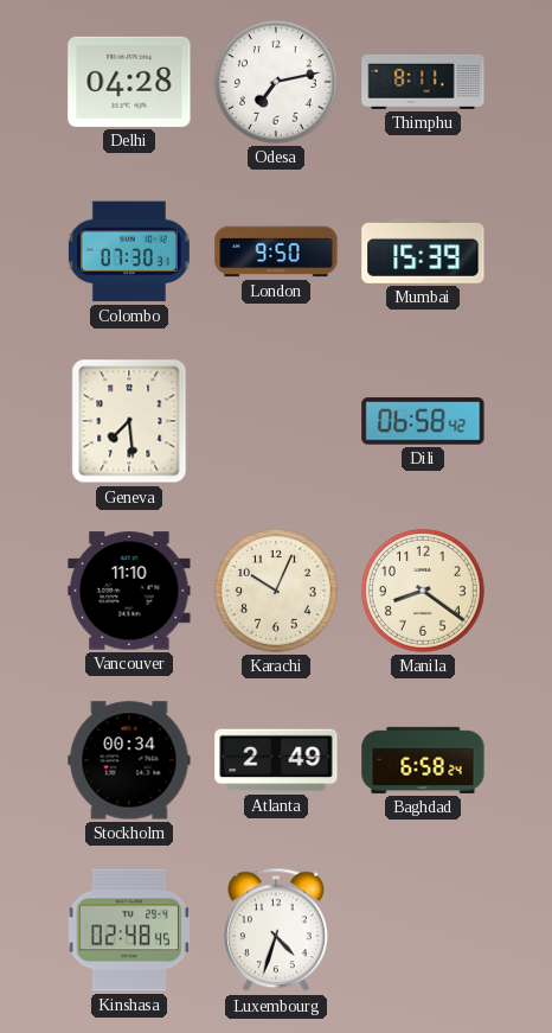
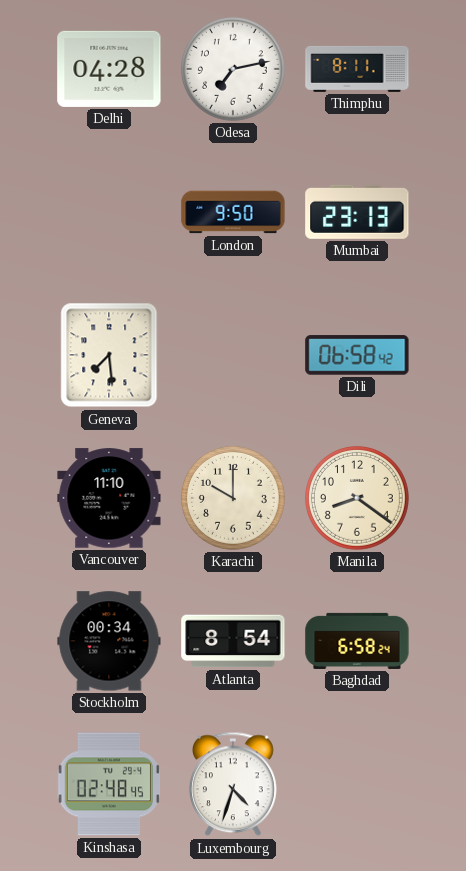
Colombo: 07:30 -> none
Mumbai: 15:39 -> 23:13
Karachi: 10:04 -> 10:00
Atlanta: 2:49 -> 8:54
